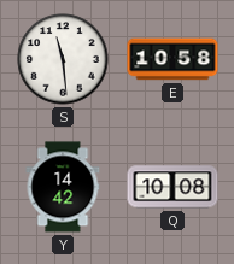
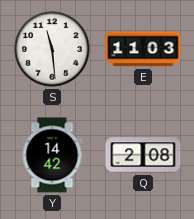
E: 10:58 -> 11:03
Q: 10:08 -> 2:08
